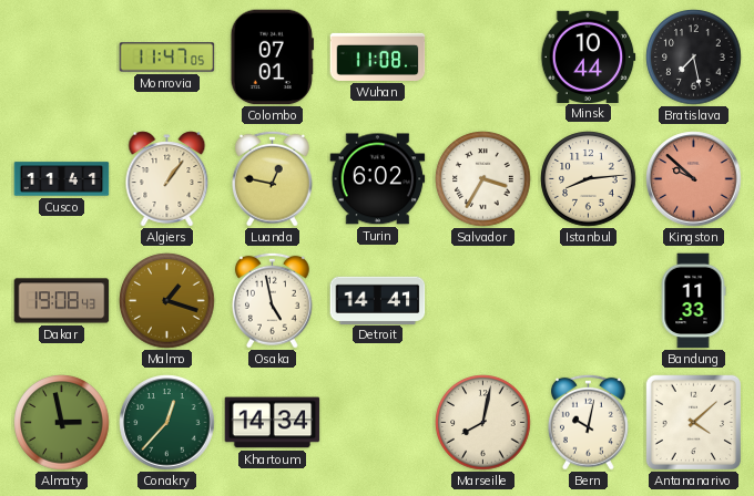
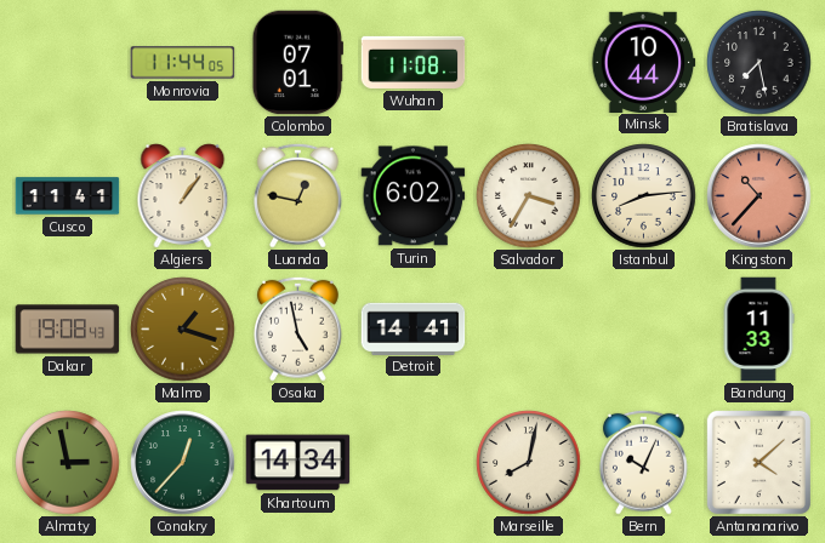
Monrovia: 11:47 -> 11:44
Kingston: 9:52 -> 10:37
Bern: 10:02 -> 10:04
